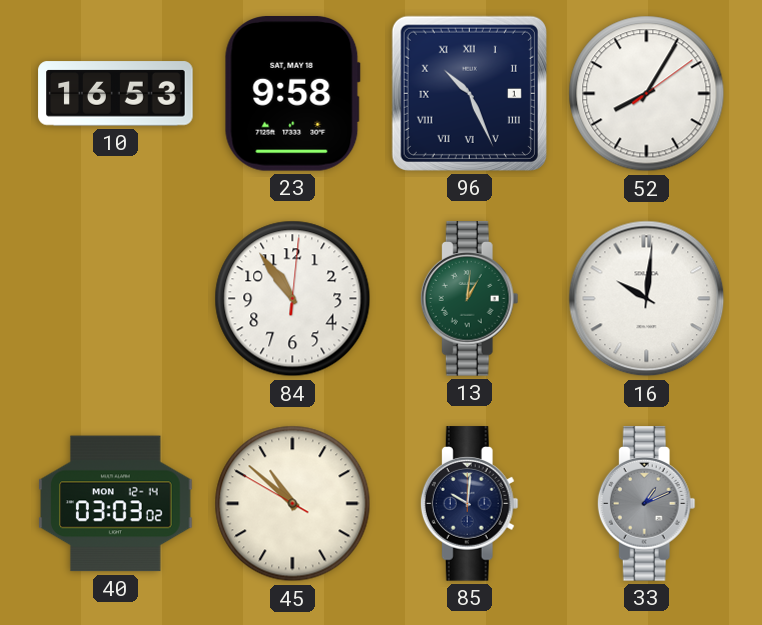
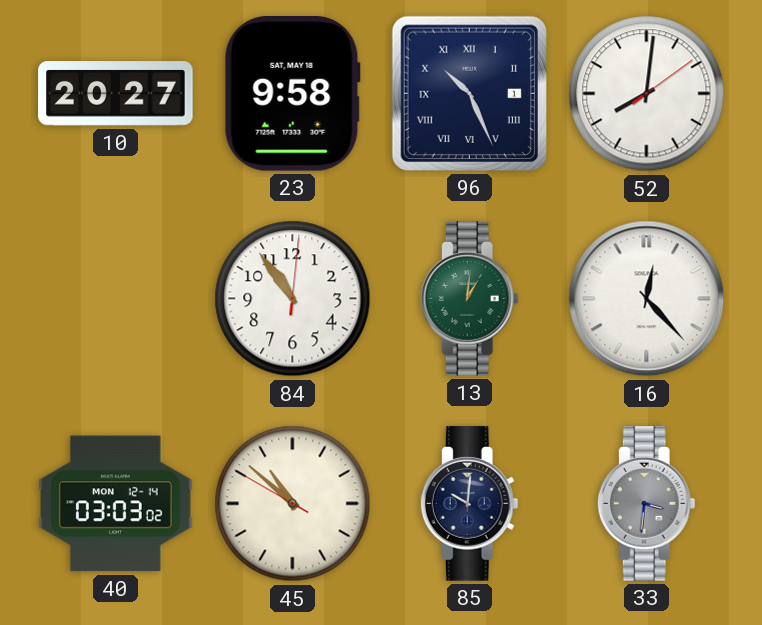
10: 16:53 -> 20:27
52: 8:05 -> 8:01
16: 10:01 -> 12:23
33: 1:11 -> 3:31
